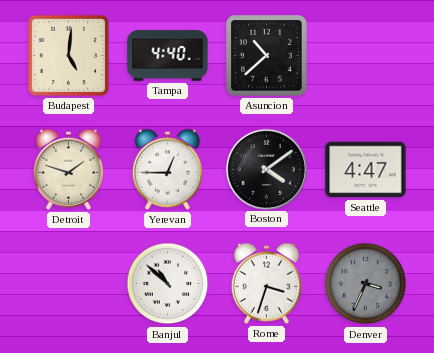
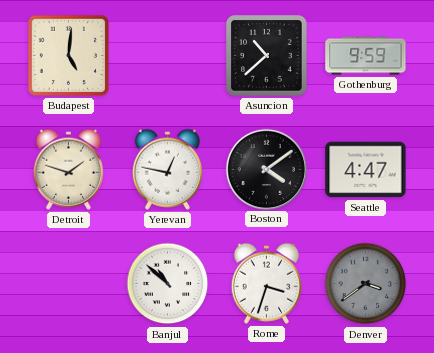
Tampa: 4:40 -> none
Gothenburg: none -> 9:59
Yerevan: 12:45 -> 12:47
Denver: 3:34 -> 3:39
